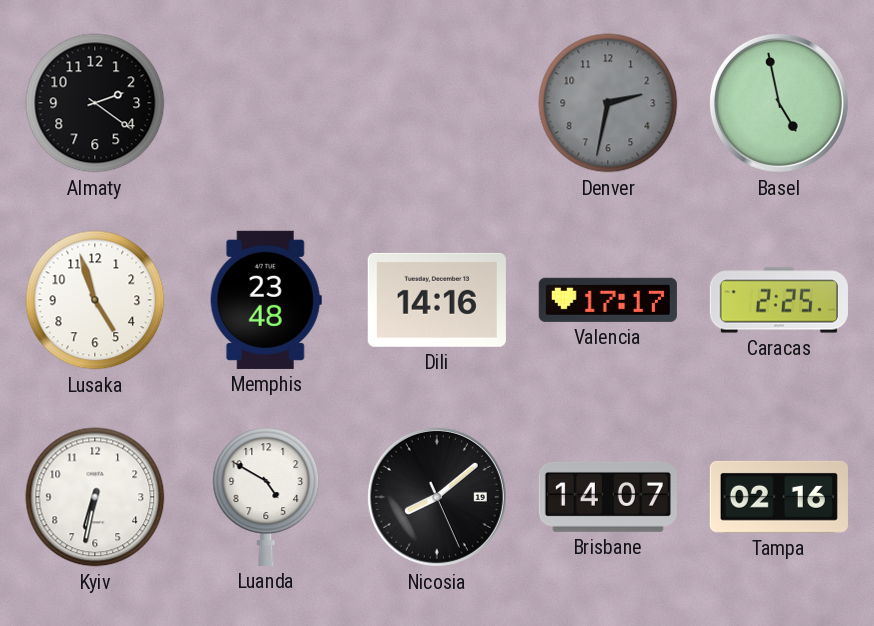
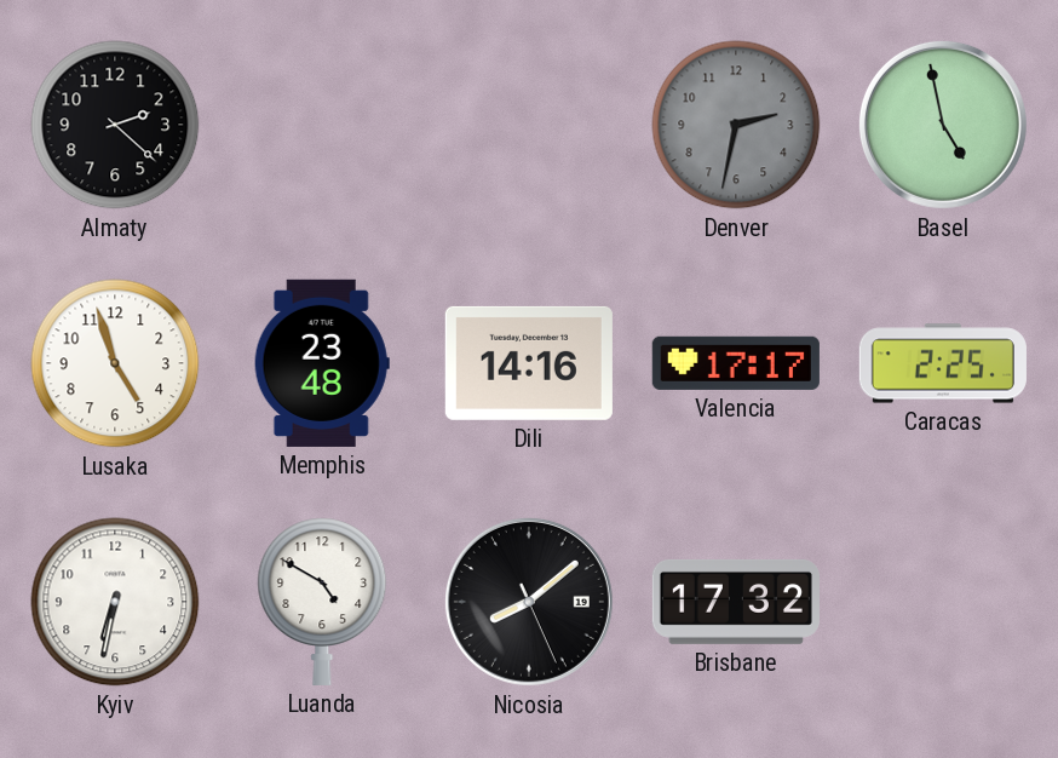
Almaty: 2:21 -> 2:22
Brisbane: 14:07 -> 17:32
Tampa: 02:16 -> none
